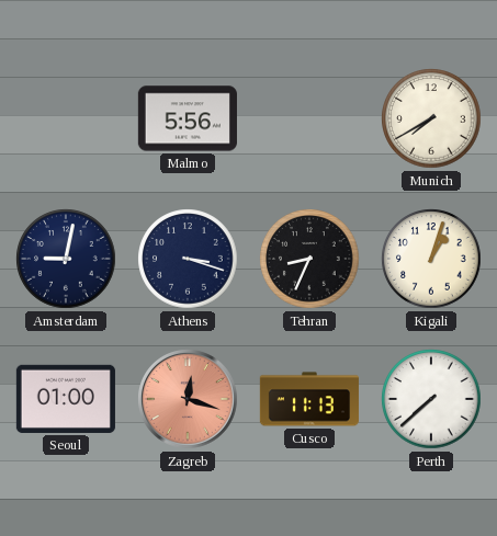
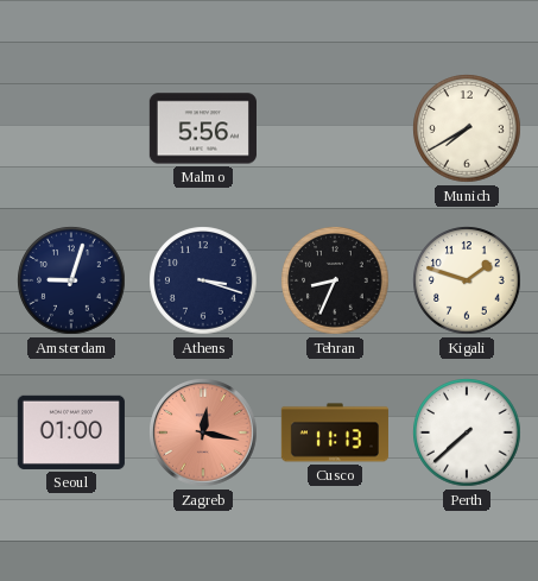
Amsterdam: 9:02 -> 9:03
Kigali: 1:03 -> 1:48
Zagreb: 12:18 -> 12:17
